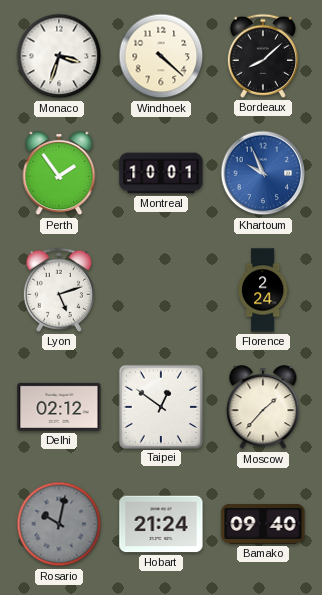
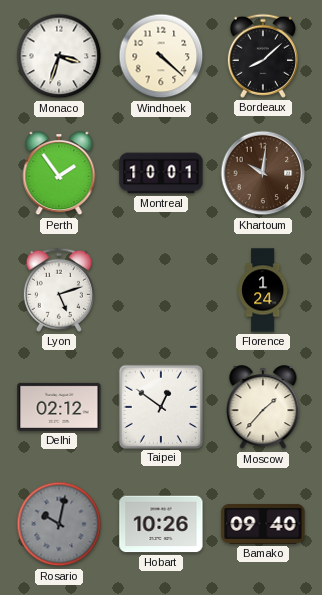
Khartoum: 9:56 -> 10:01
Khartoum dial: blue -> brown
Florence: 2:24 -> 1:24
Hobart: 21:24 -> 10:26
